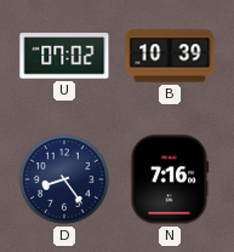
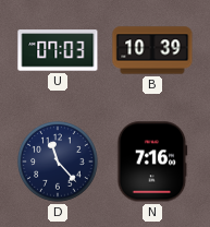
U: 07:02 -> 07:03
D: 8:24 -> 11:23
